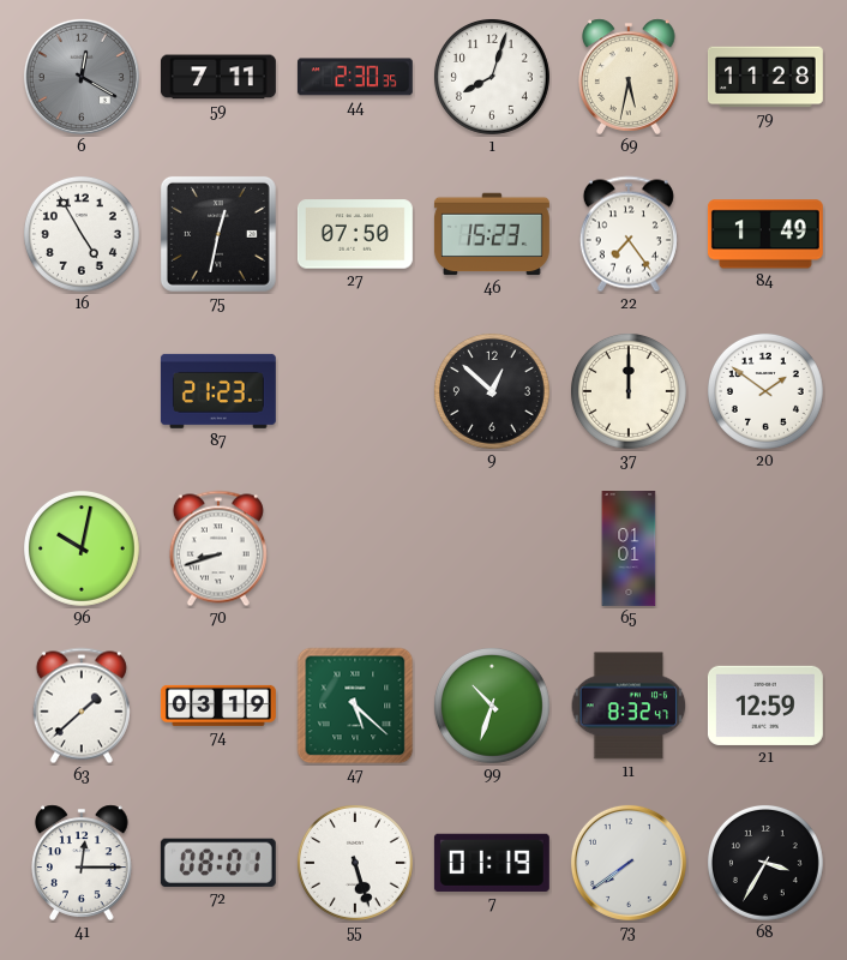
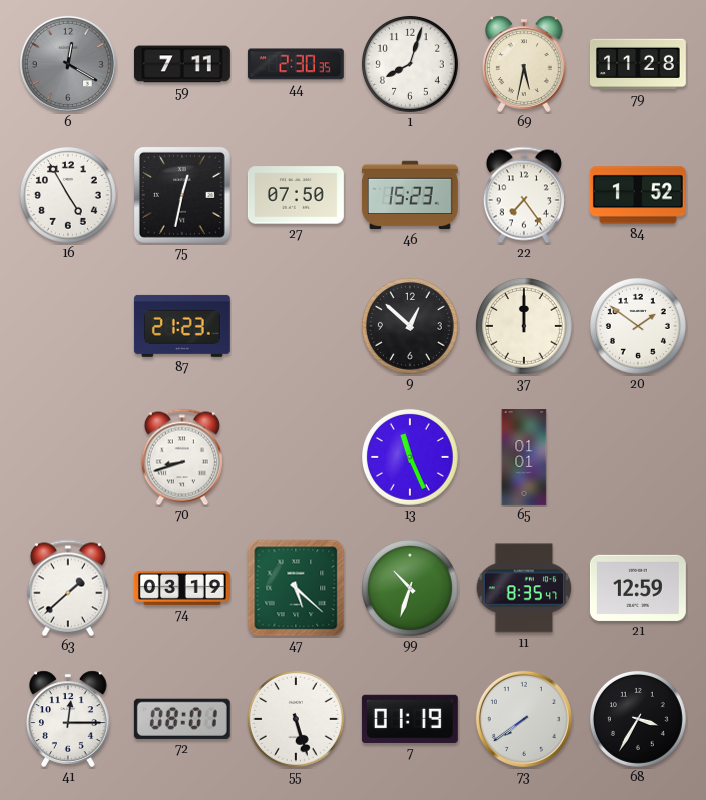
84: 1:49 -> 1:52
96: 10:02 -> none
13: none -> 11:26
11: 8:32 -> 8:35
